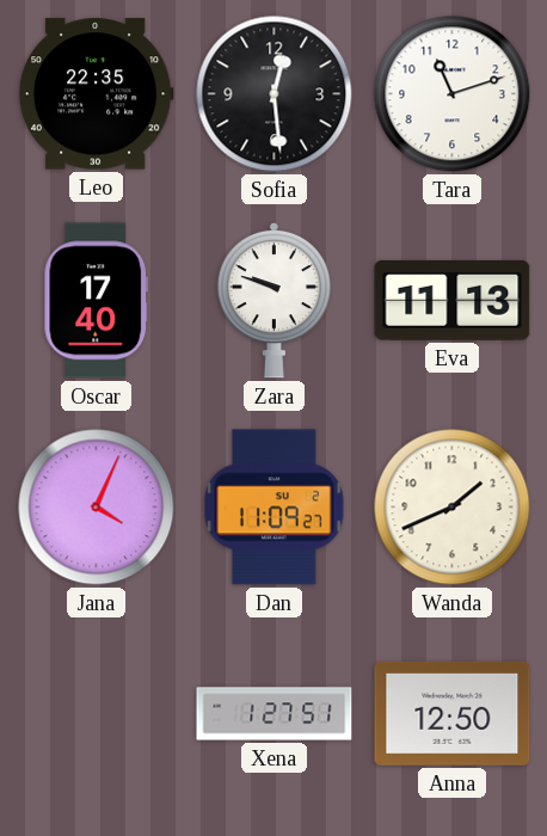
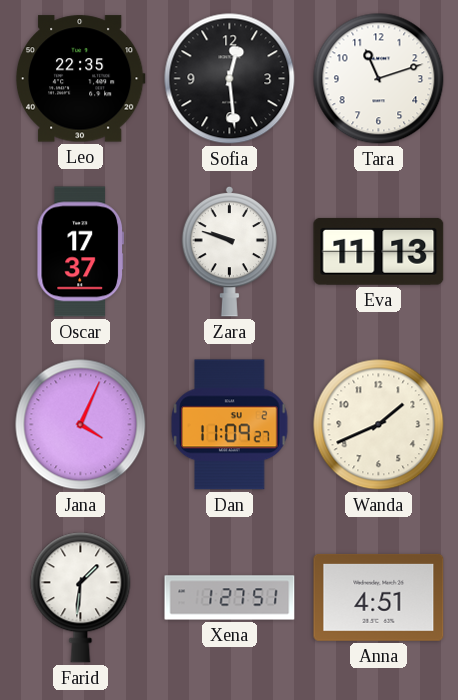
Oscar: 17:40 -> 17:37
Farid: none -> 1:31
Anna: 12:50 -> 4:51
